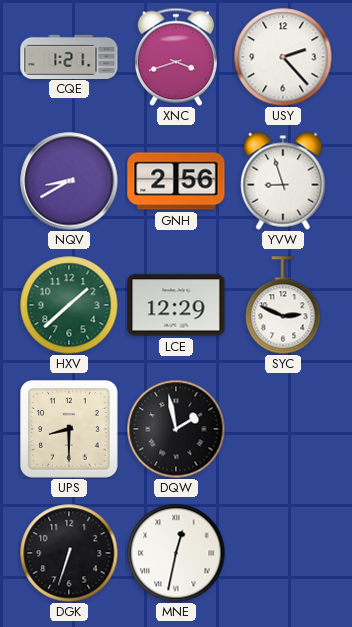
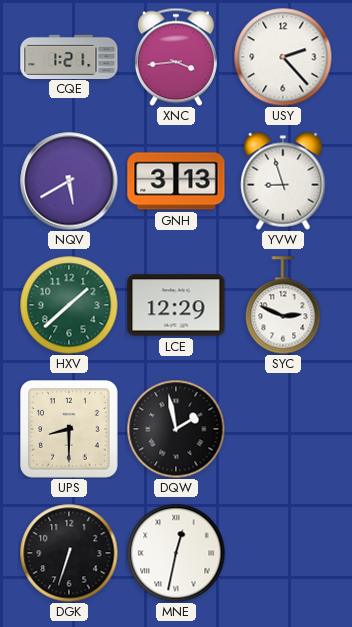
XNC: 3:42 -> 3:44
NQV: 8:40 -> 5:40
GNH: 2:56 -> 3:13
